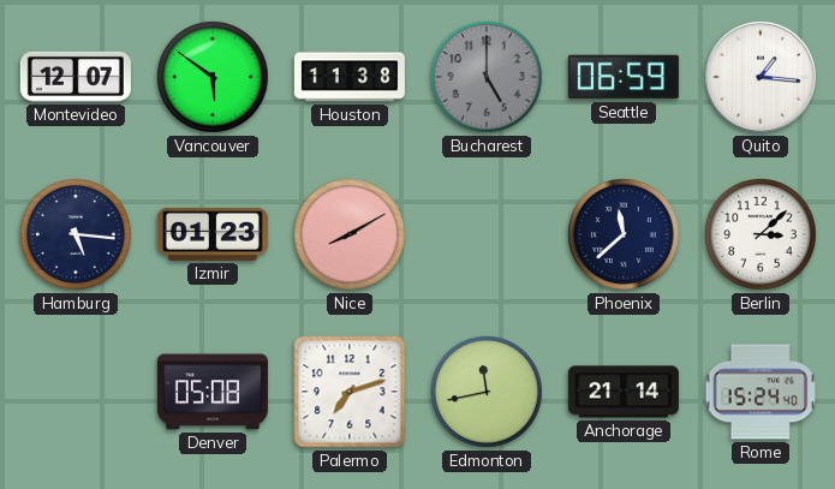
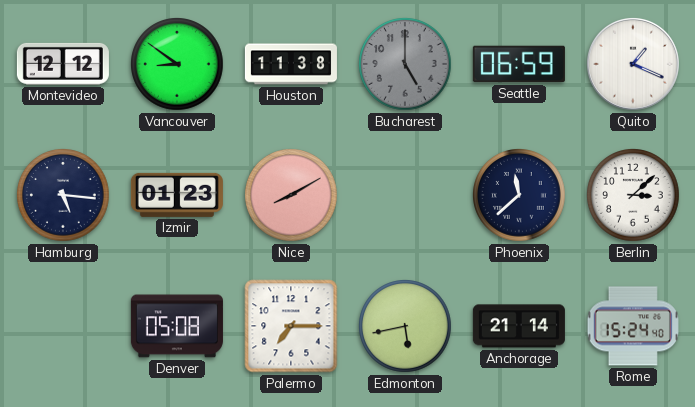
Montevideo: 12:07 -> 12:12
Vancouver: 5:51 -> 8:51
Quito: 1:16 -> 1:19
Palermo: 7:12 -> 7:15
Edmonton: 11:43 -> 5:43
